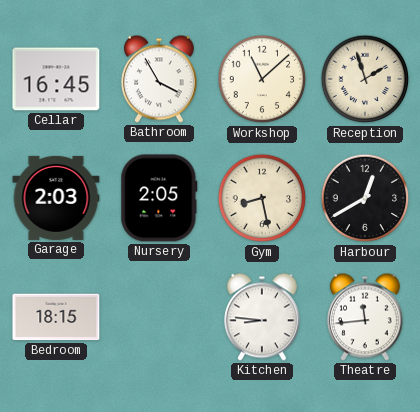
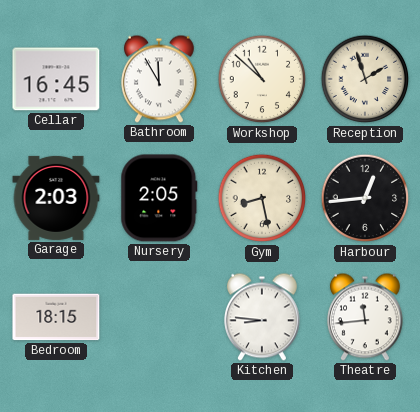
Bathroom: 3:55 -> 11:55
Workshop: 11:08 -> 10:52
Harbour: 12:40 -> 12:44
